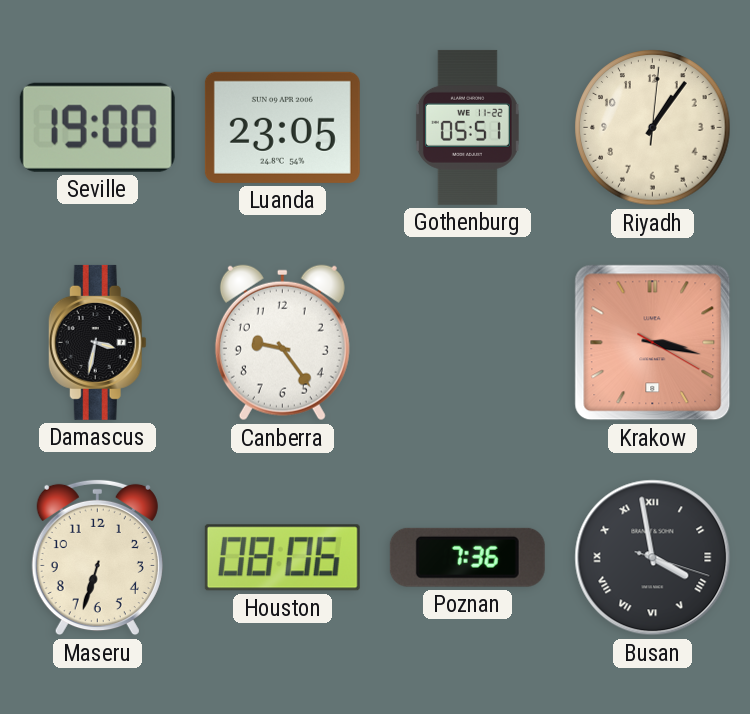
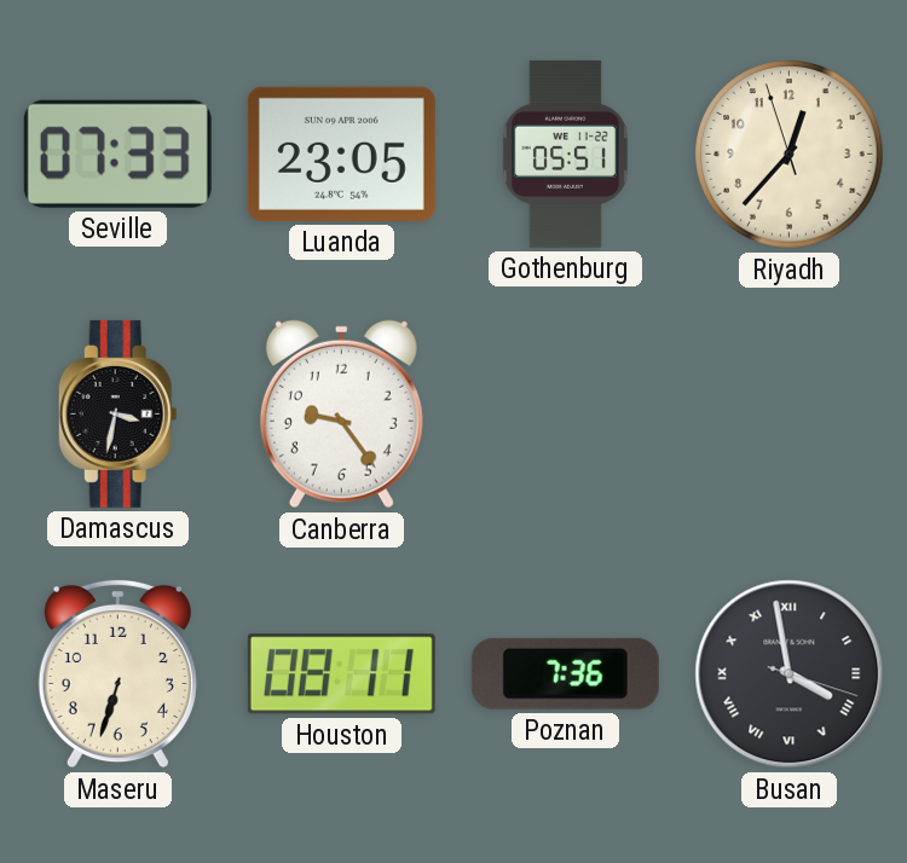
Seville: 19:00 -> 07:33
Riyadh: 1:06 -> 12:36
Krakow: 3:17 -> none
Houston: 08:06 -> 08:11
